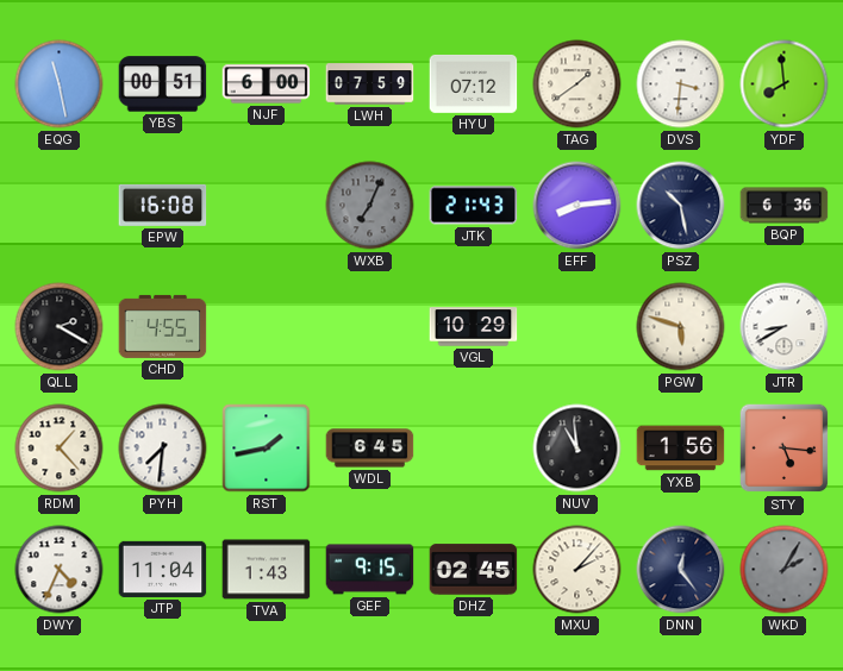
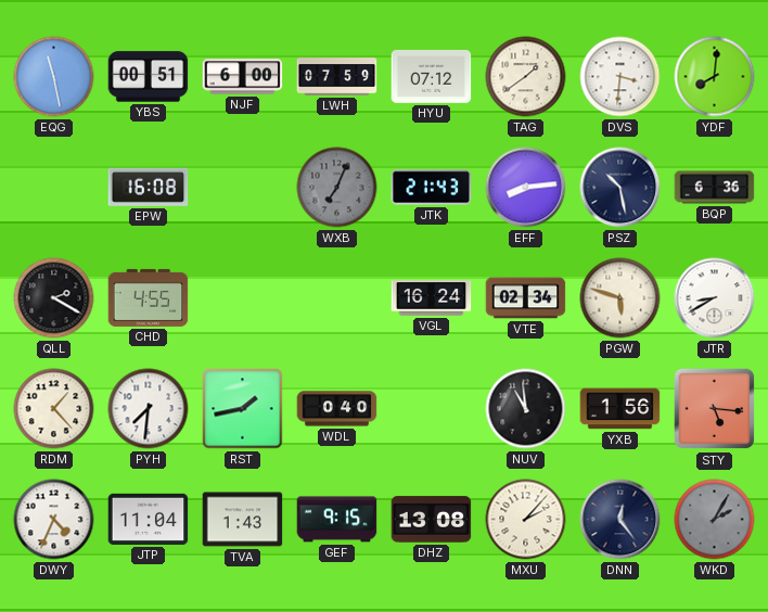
YDF: 7:59 -> 8:01
VGL: 10:29 -> 16:24
VTE: none -> 02:34
WDL: 6:45 -> 0:40
DHZ: 02:45 -> 13:08
